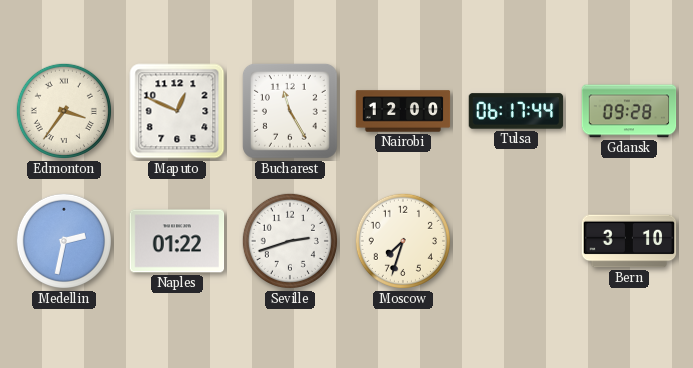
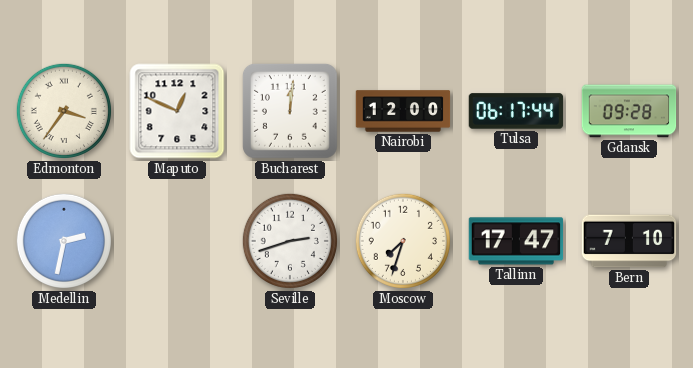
Bucharest: 11:25 -> 12:01
Naples: 01:22 -> none
Tallinn: none -> 17:47
Bern: 3:10 -> 7:10
